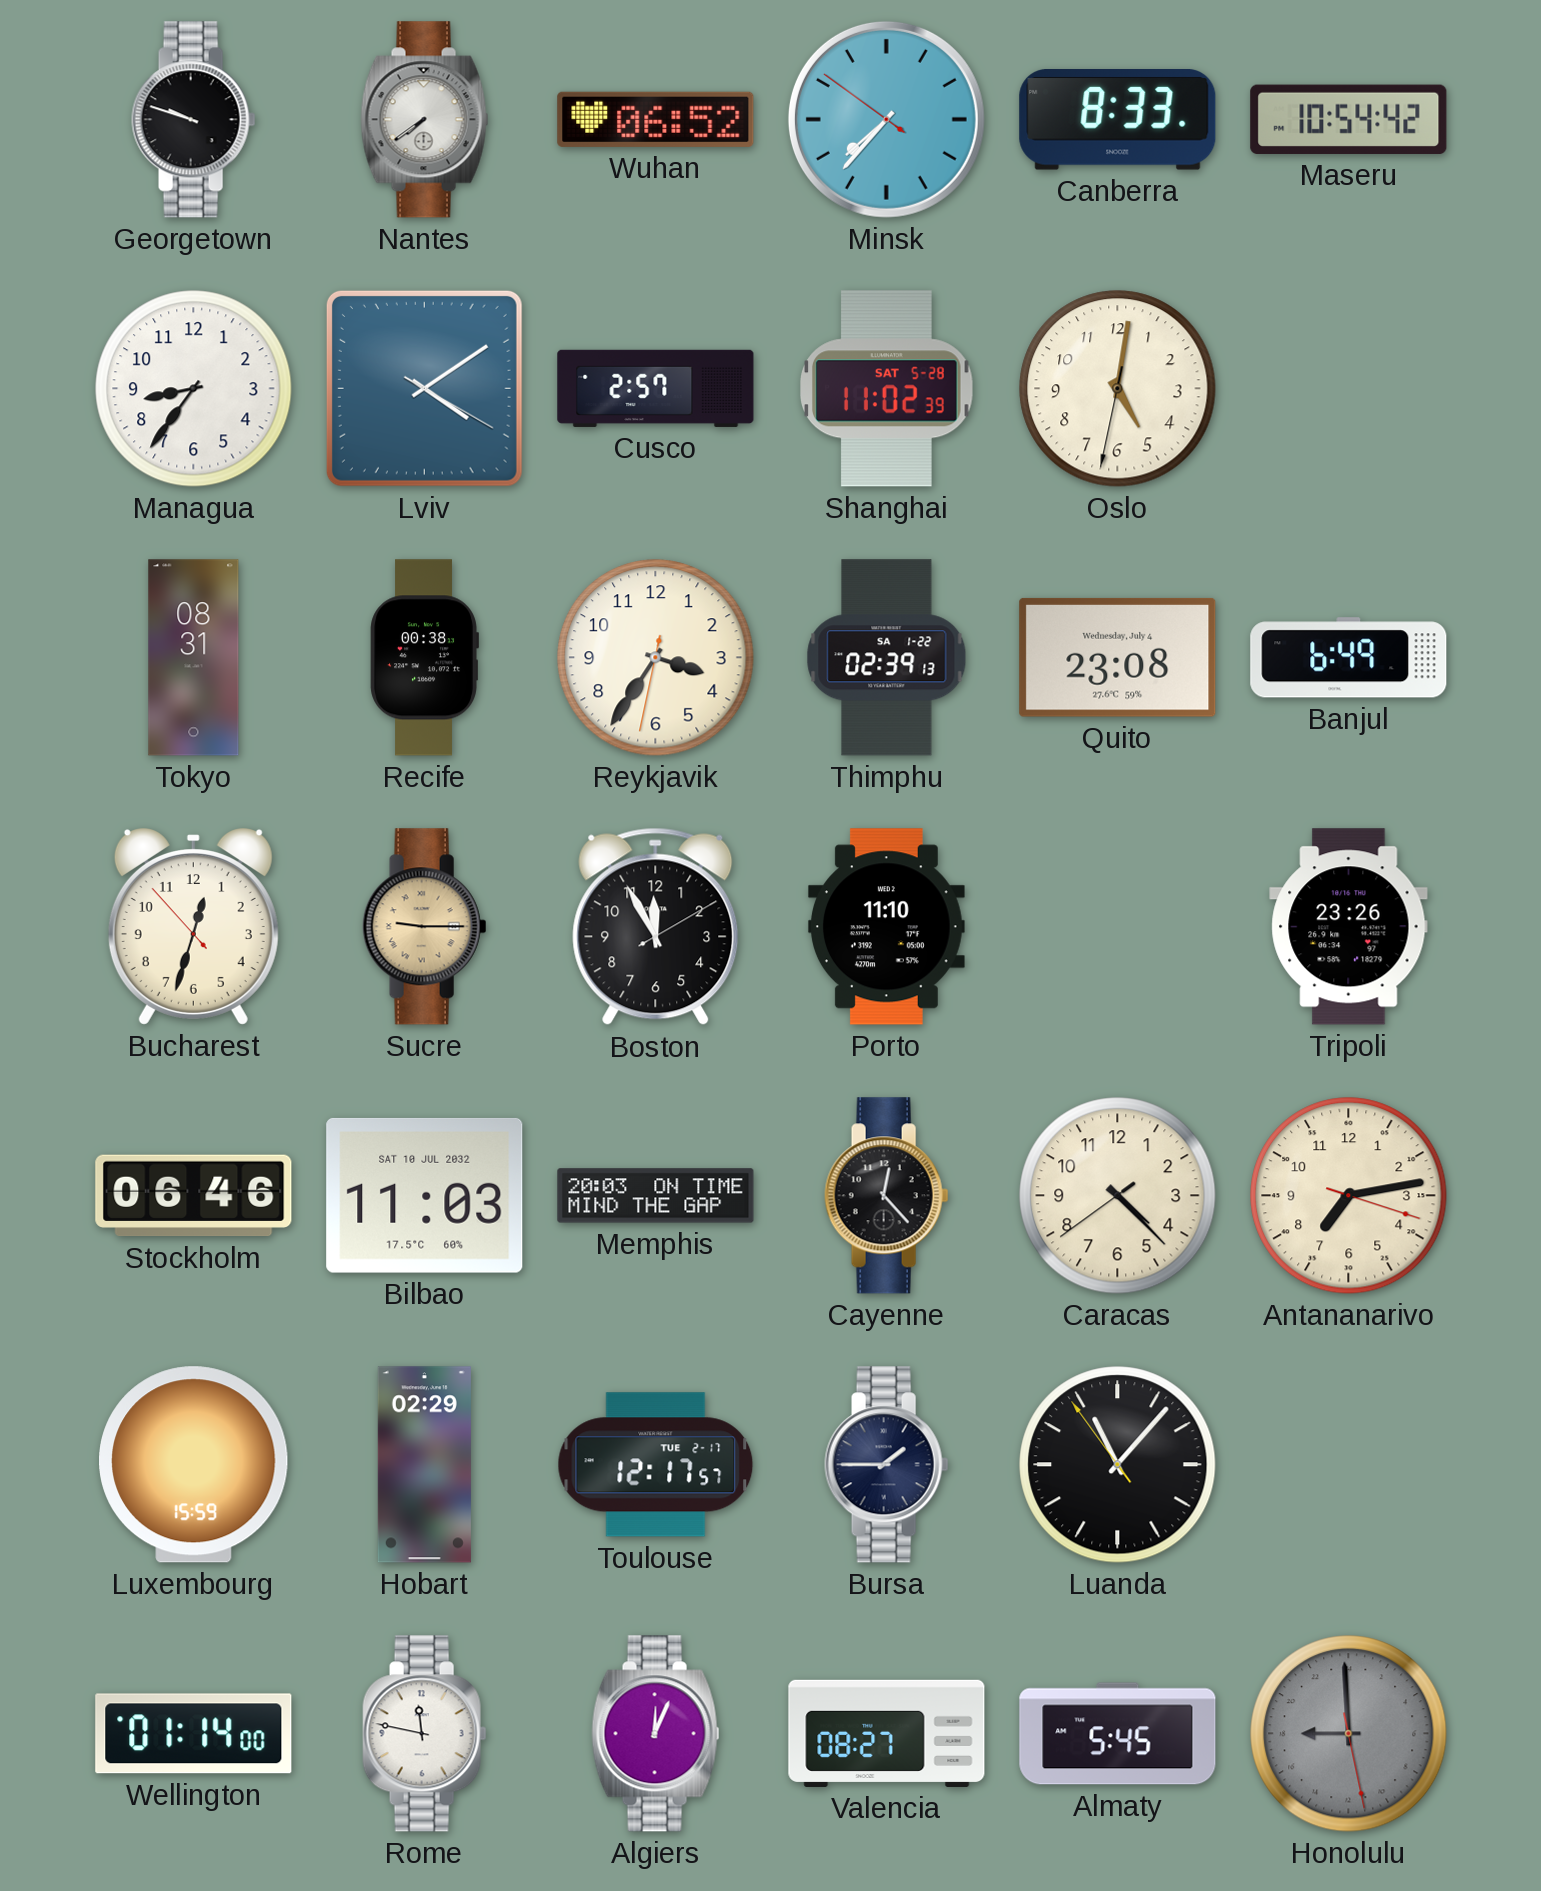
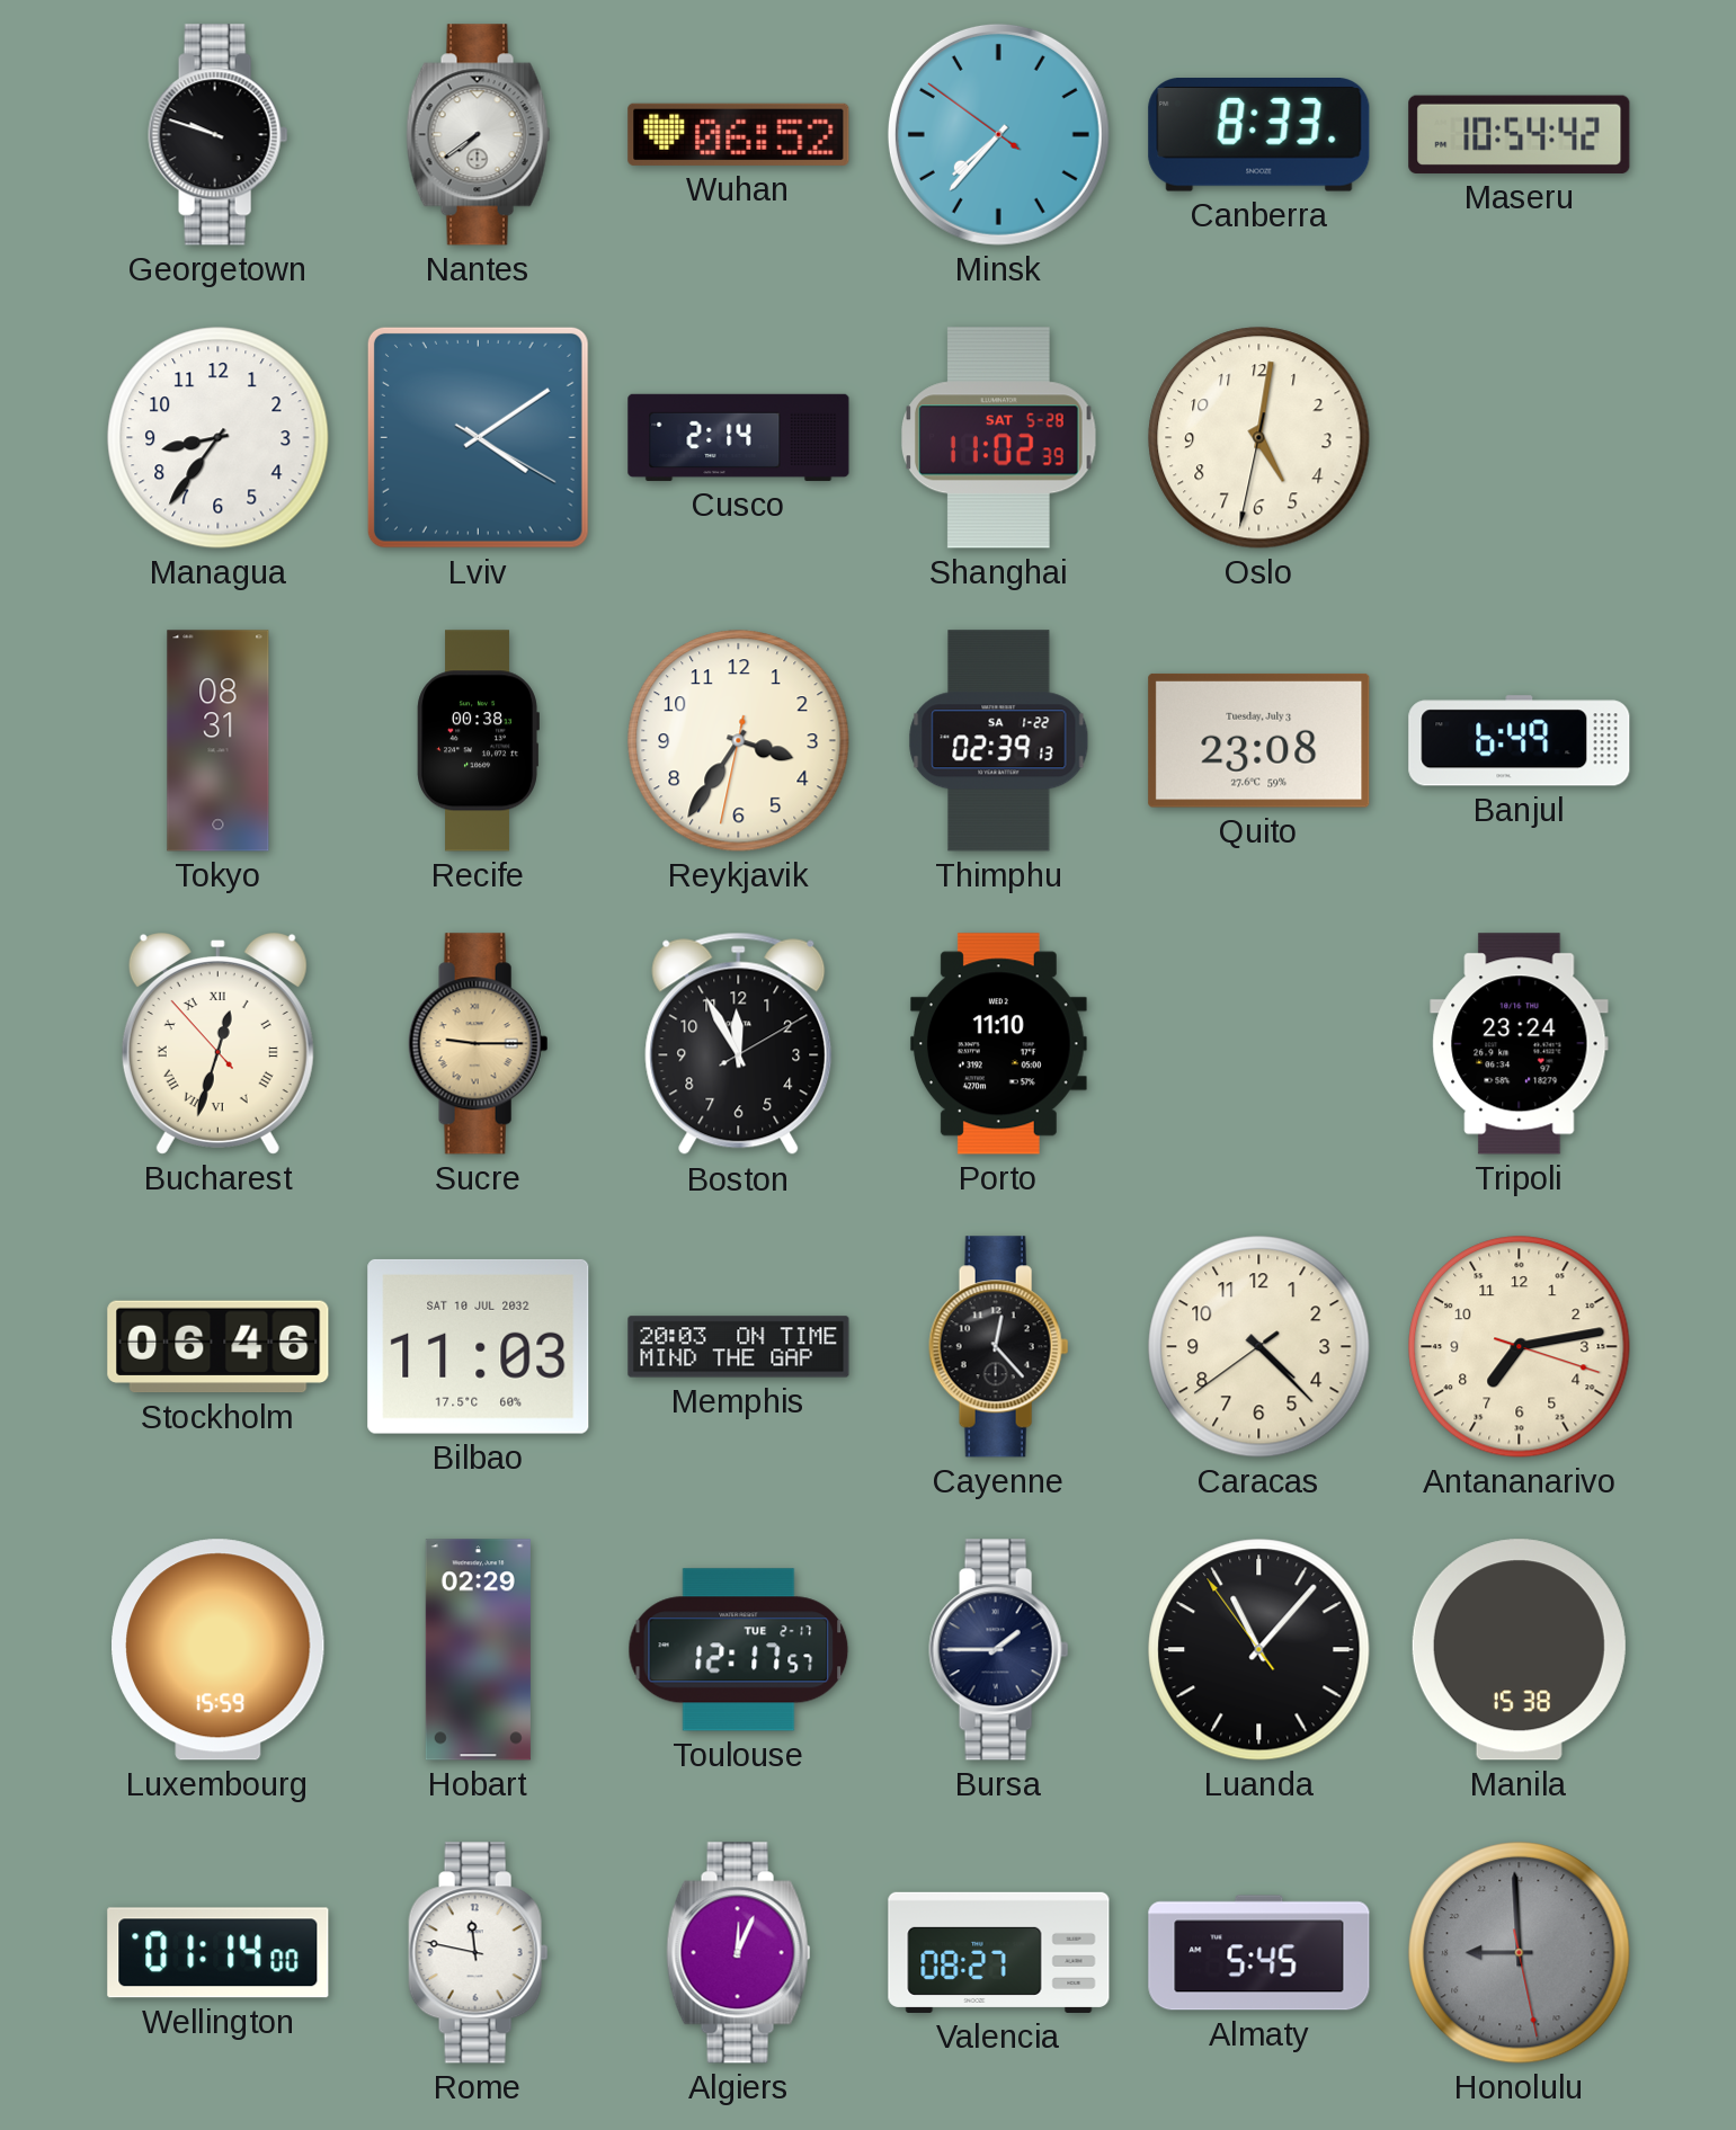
Cusco: 2:57 -> 2:14
Quito date: Wednesday, July 4 -> Tuesday, July 3
Bucharest numerals: Arabic -> Roman
Tripoli: 23:26 -> 23:24
Manila: none -> 15:38
